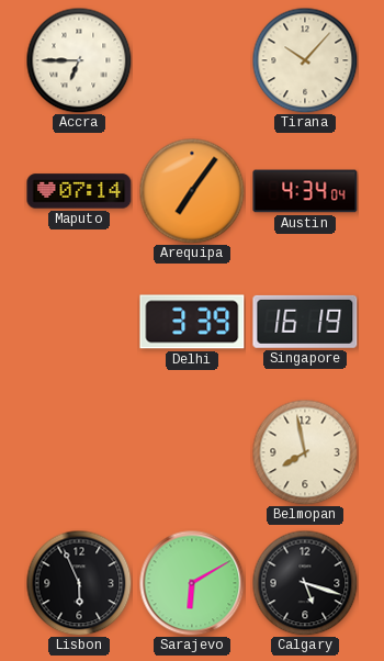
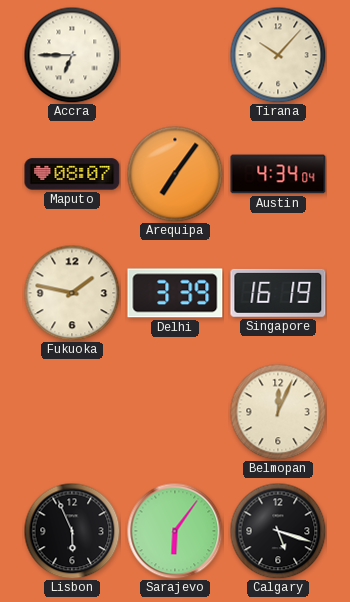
Maputo: 07:14 -> 08:07
Fukuoka: none -> 1:47
Belmopan: 7:58 -> 12:04
Sarajevo: 6:10 -> 6:06
